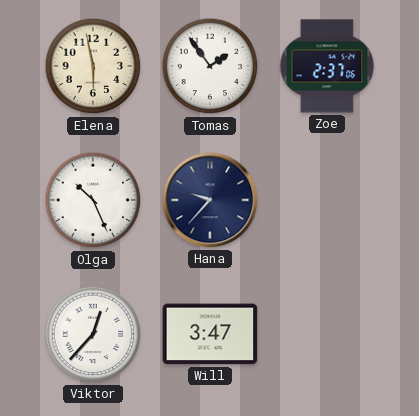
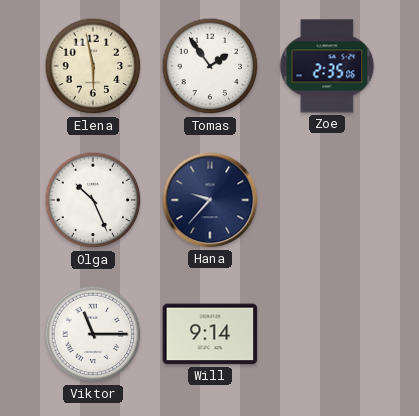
Zoe: 2:37 -> 2:35
Viktor: 12:37 -> 11:15
Will: 3:47 -> 9:14
